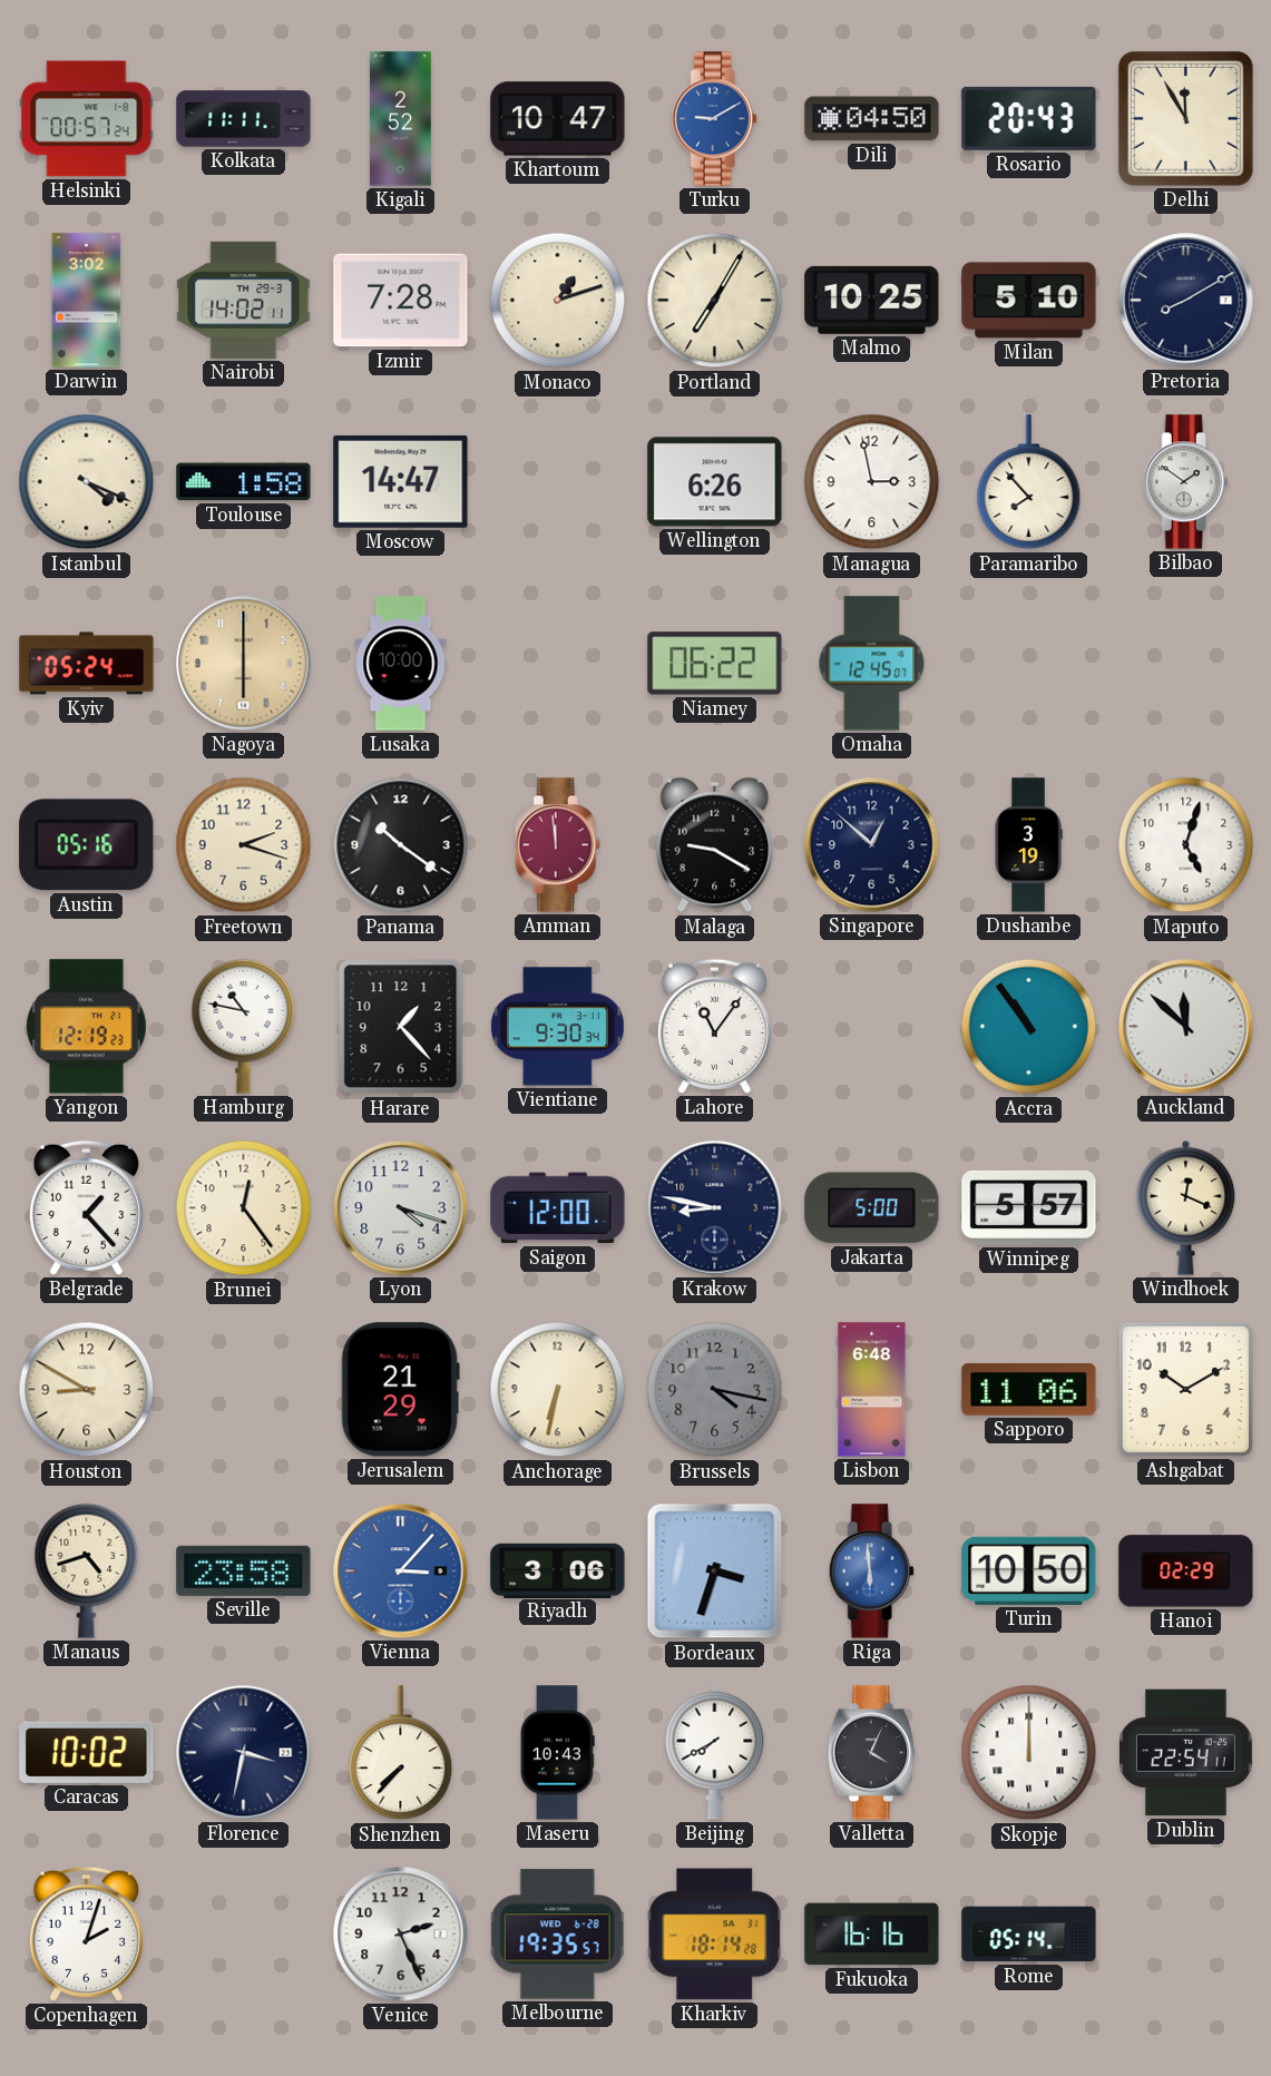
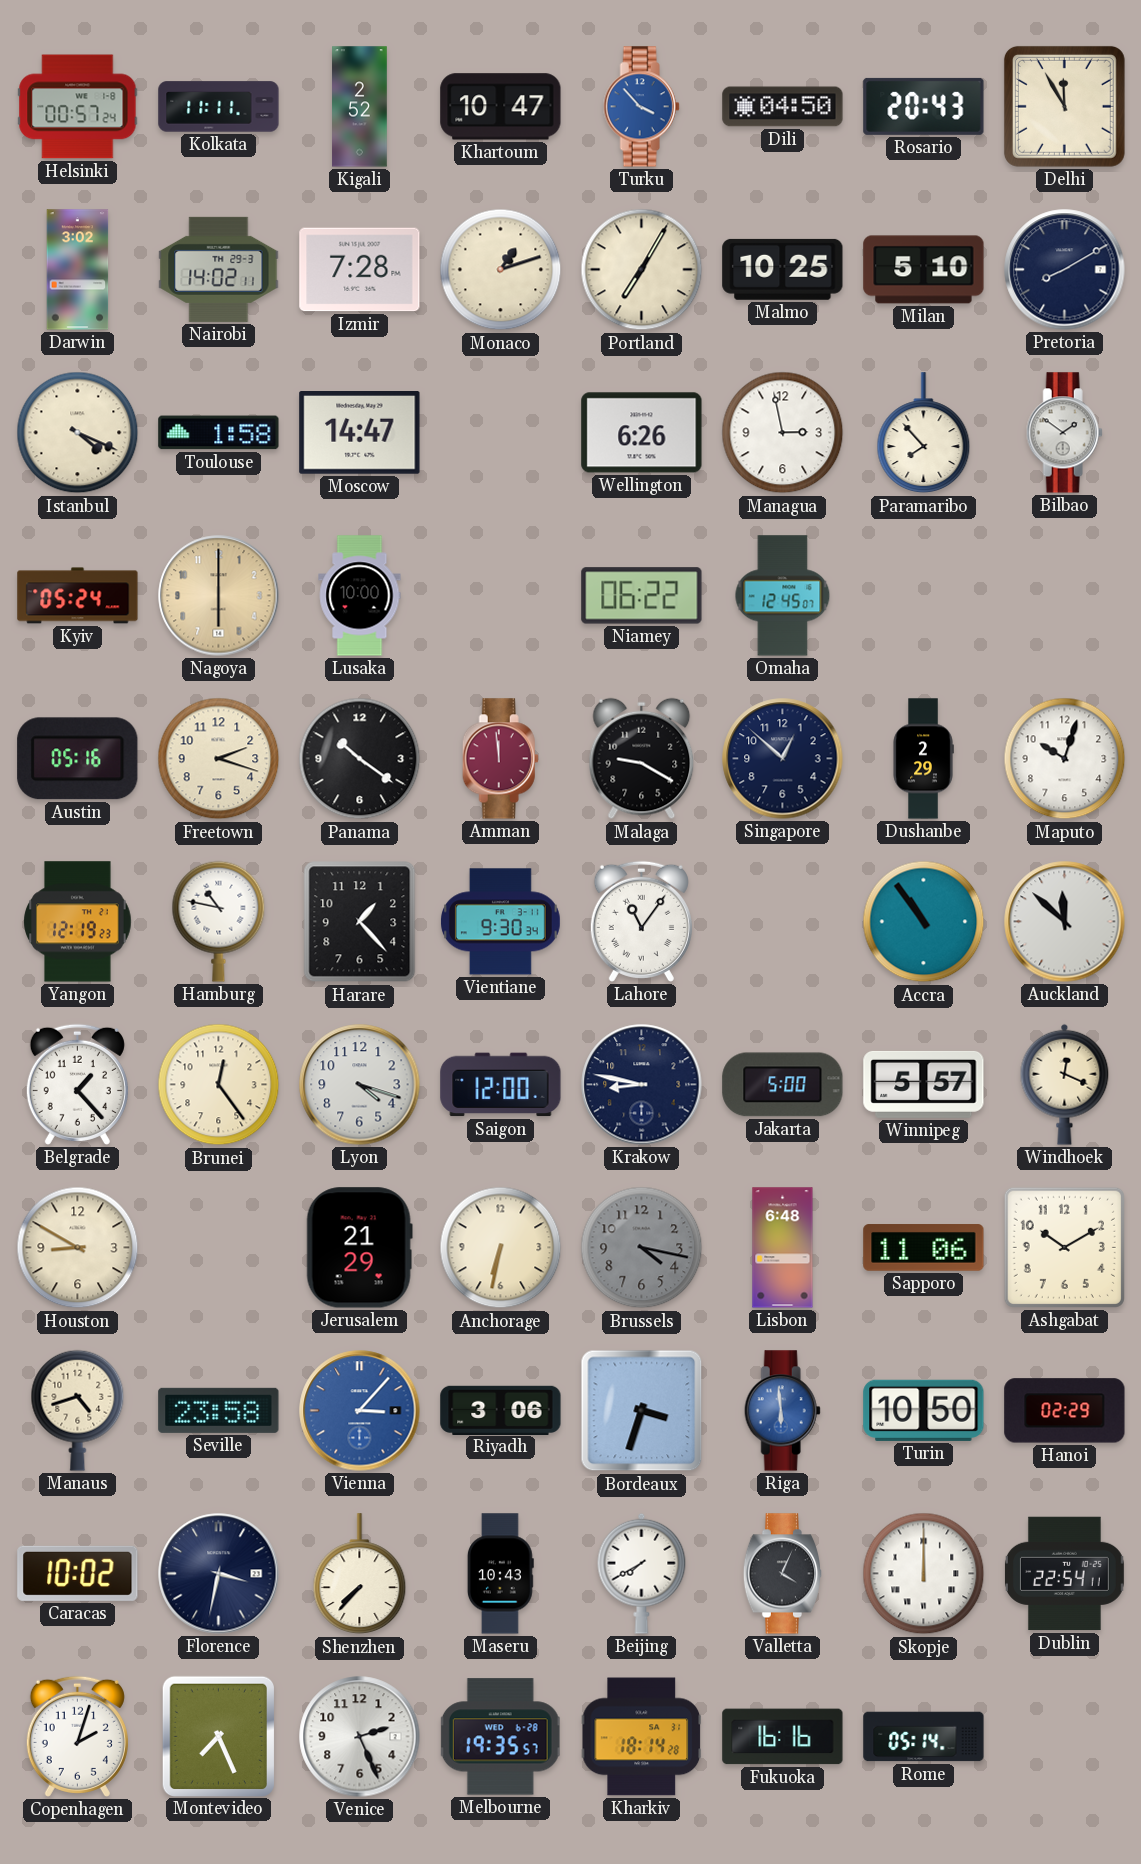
Turku: 9:10 -> 3:53
Dushanbe: 3:19 -> 2:29
Maputo: 5:03 -> 10:03
Montevideo: none -> 7:26
